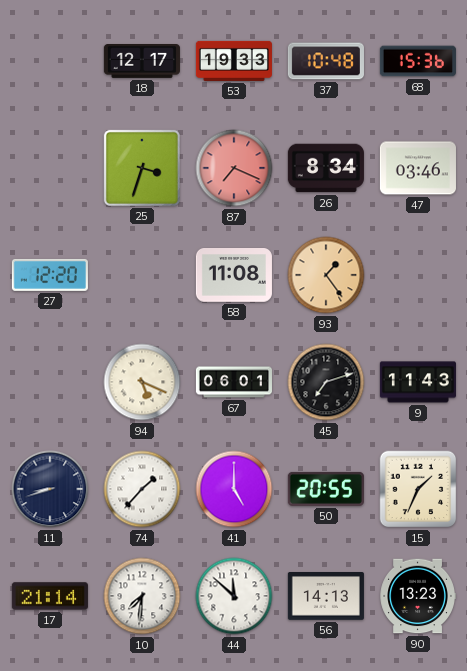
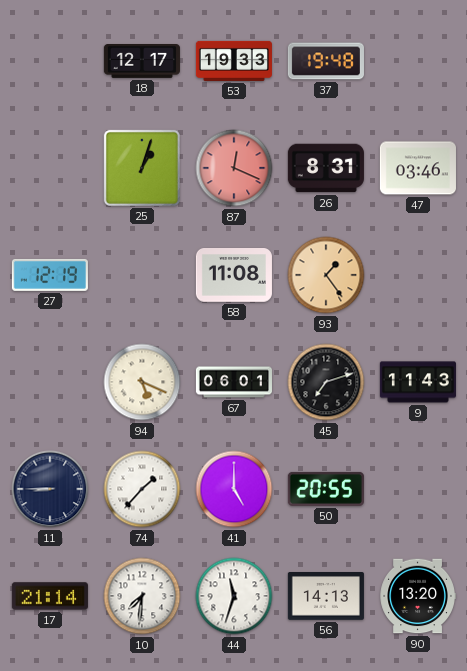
37: 10:48 -> 19:48
68: 15:36 -> none
25: 3:33 -> 1:03
87: 7:19 -> 12:19
26: 8:34 -> 8:31
27: 12:20 -> 12:19
11: 8:42 -> 8:45
15: 1:34 -> none
44: 11:52 -> 11:33
90: 13:23 -> 13:20
